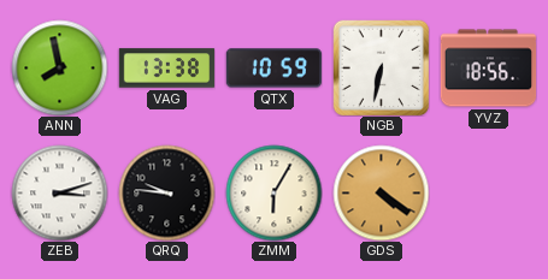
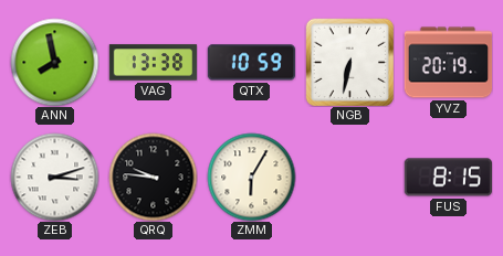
YVZ: 18:56 -> 20:19
GDS: 4:21 -> none
FUS: none -> 8:15
